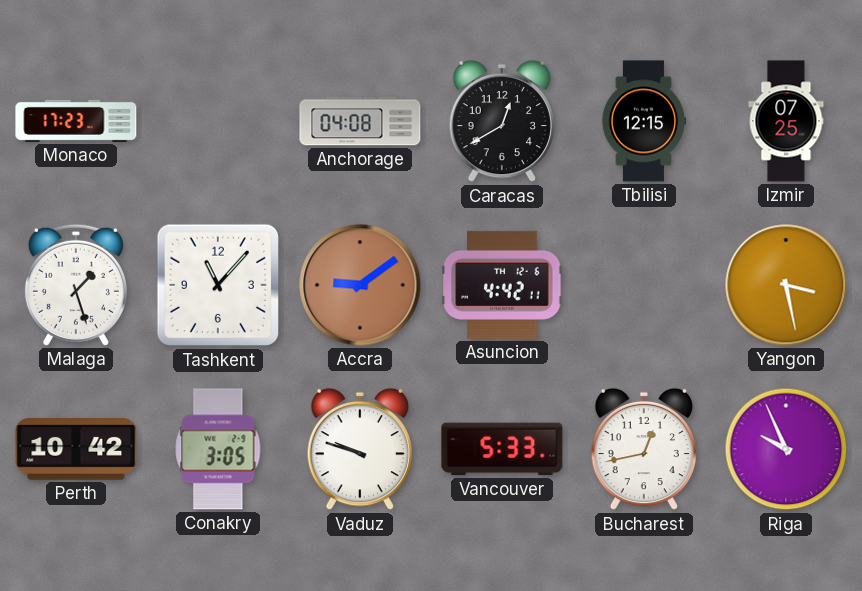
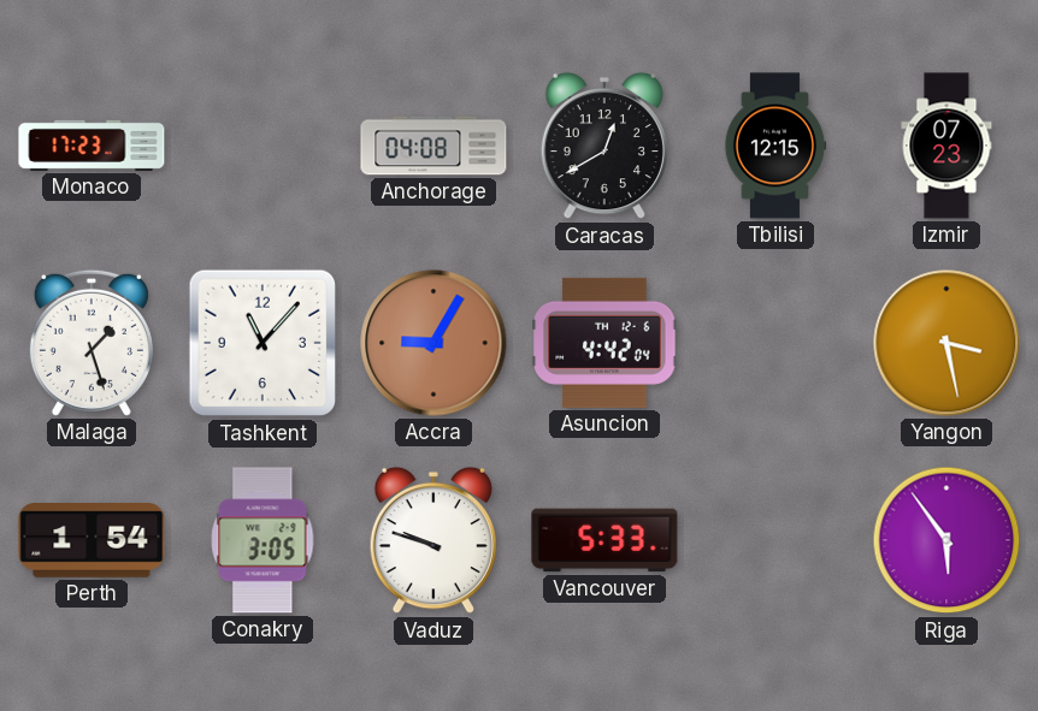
Izmir: 07:25 -> 07:23
Accra: 9:09 -> 9:05
Asuncion: 4:42:11 -> 4:42:04
Perth: 10:42 -> 1:54
Bucharest: 12:43 -> none
Riga: 9:56 -> 5:54
